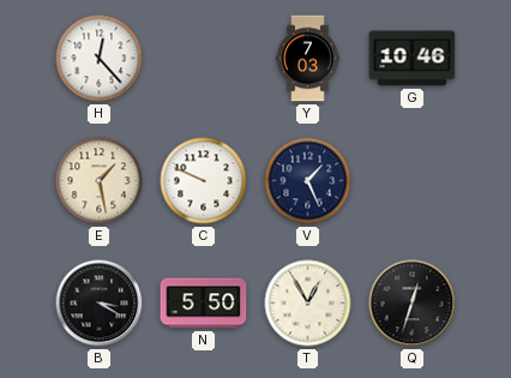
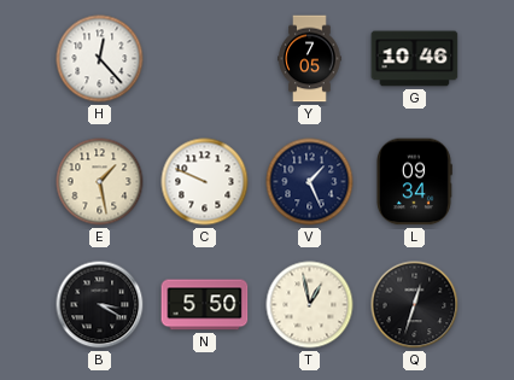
Y: 7:03 -> 7:05
L: none -> 09:34
T: 12:55 -> 12:58
